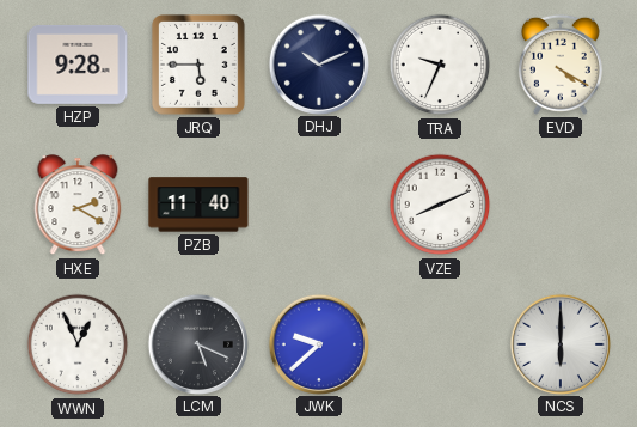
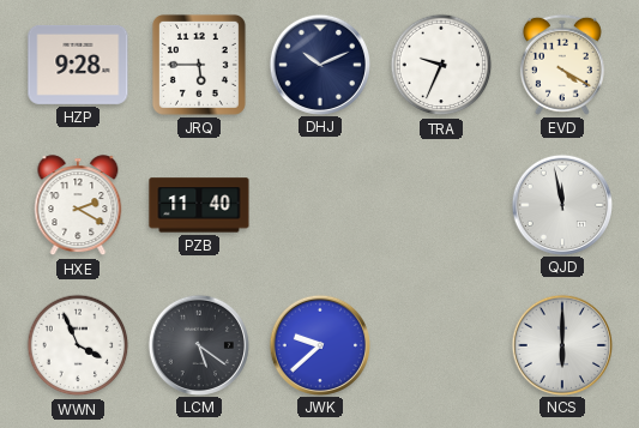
VZE: 8:11 -> none
QJD: none -> 11:58
WWN: 12:56 -> 3:56
LCM: 5:19 -> 5:21
